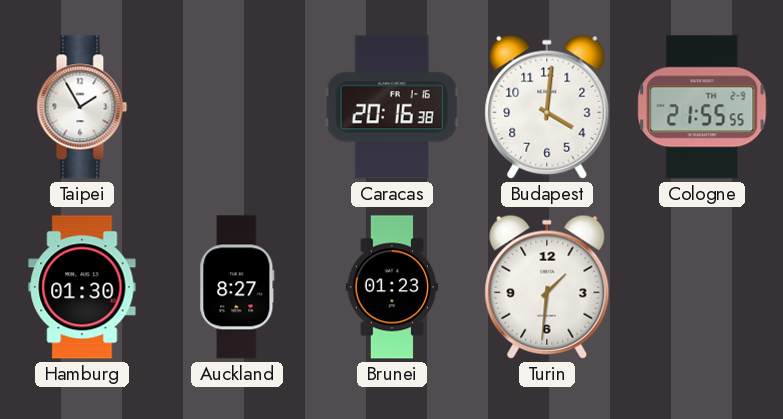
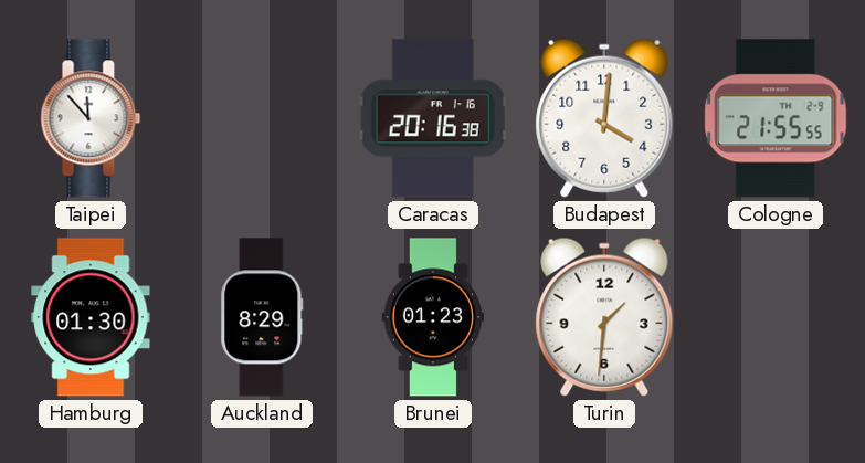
Taipei: 1:55 -> 11:53
Auckland: 8:27 -> 8:29
